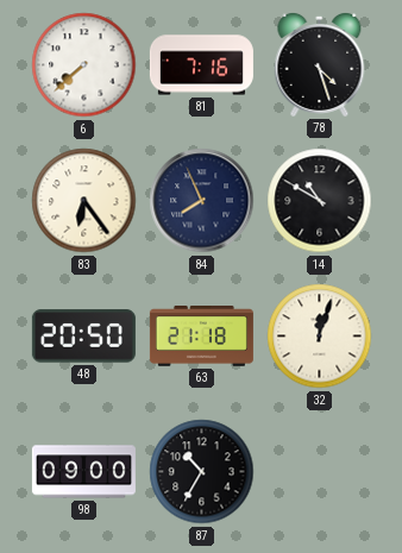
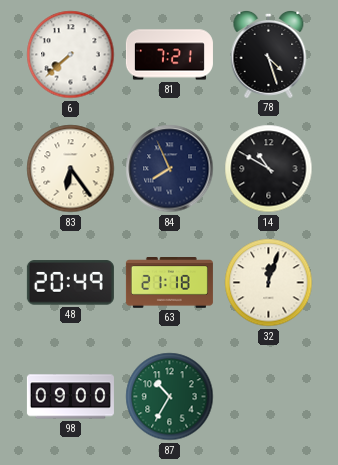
81: 7:16 -> 7:21
48: 20:50 -> 20:49
87 dial: black -> green
